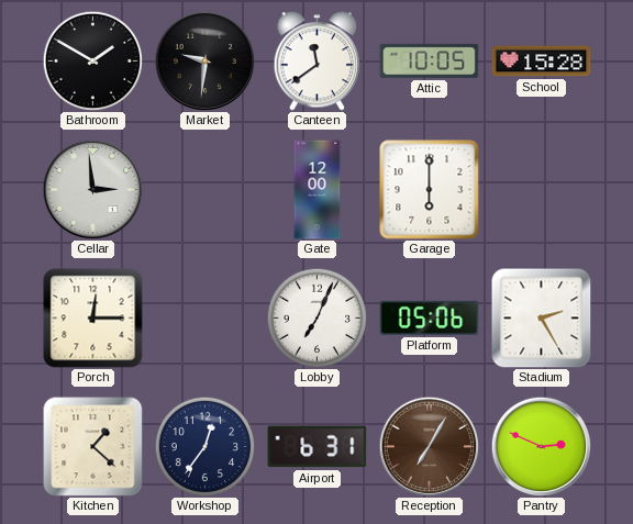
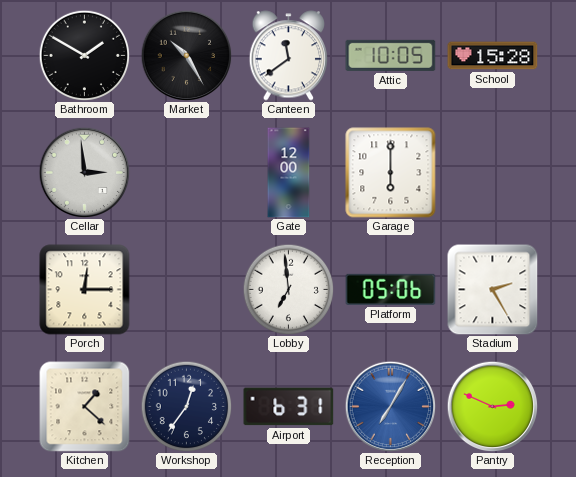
Market: 9:31 -> 10:25
Lobby: 7:04 -> 6:59
Reception dial: brown -> blue
